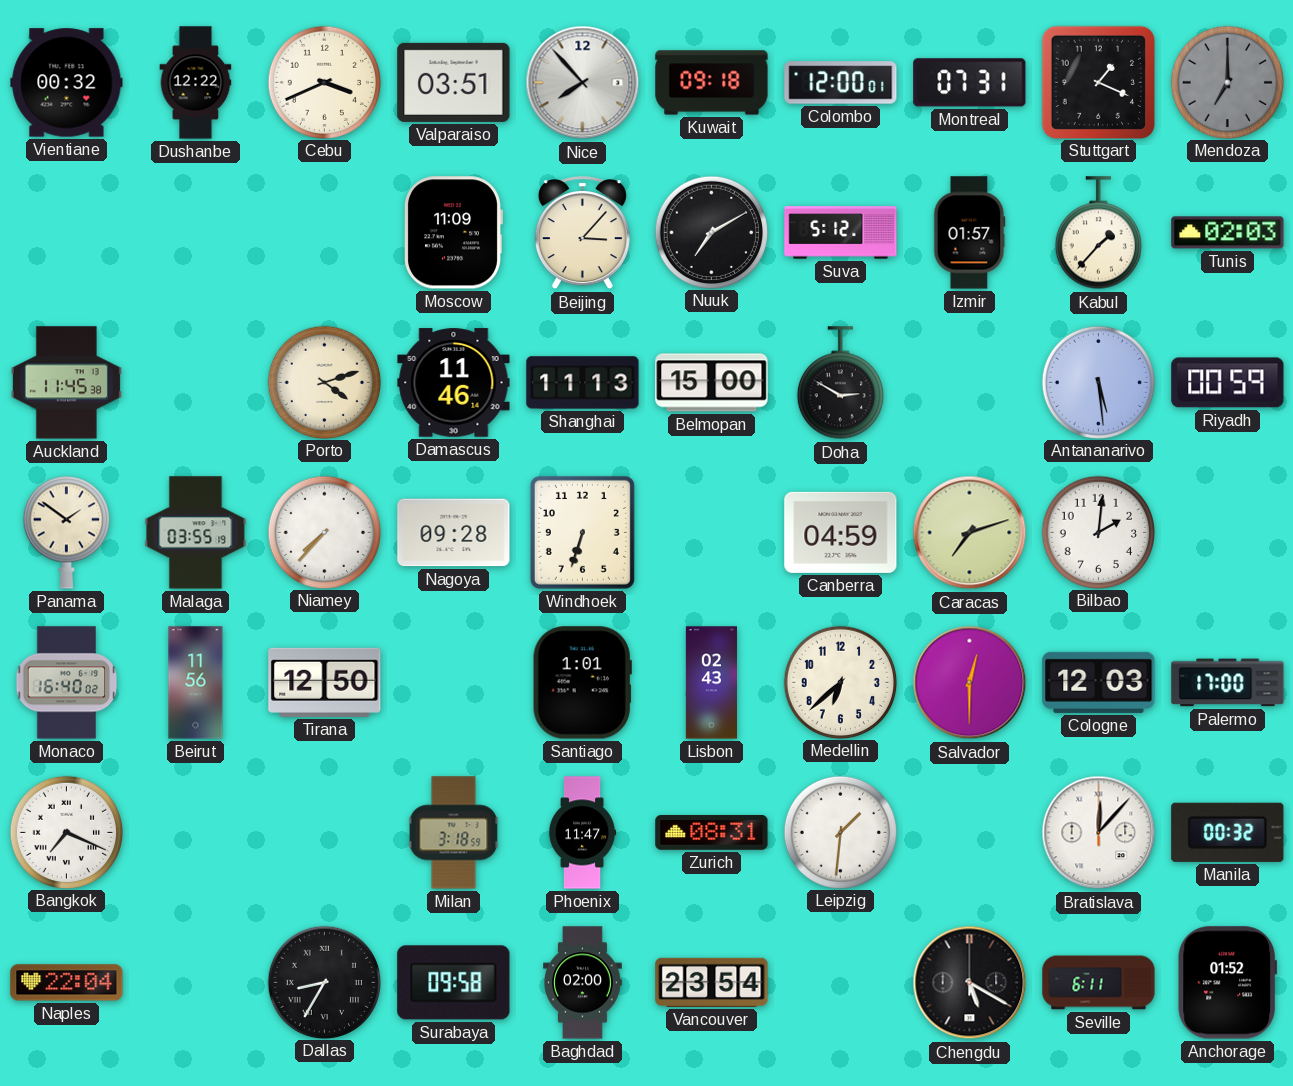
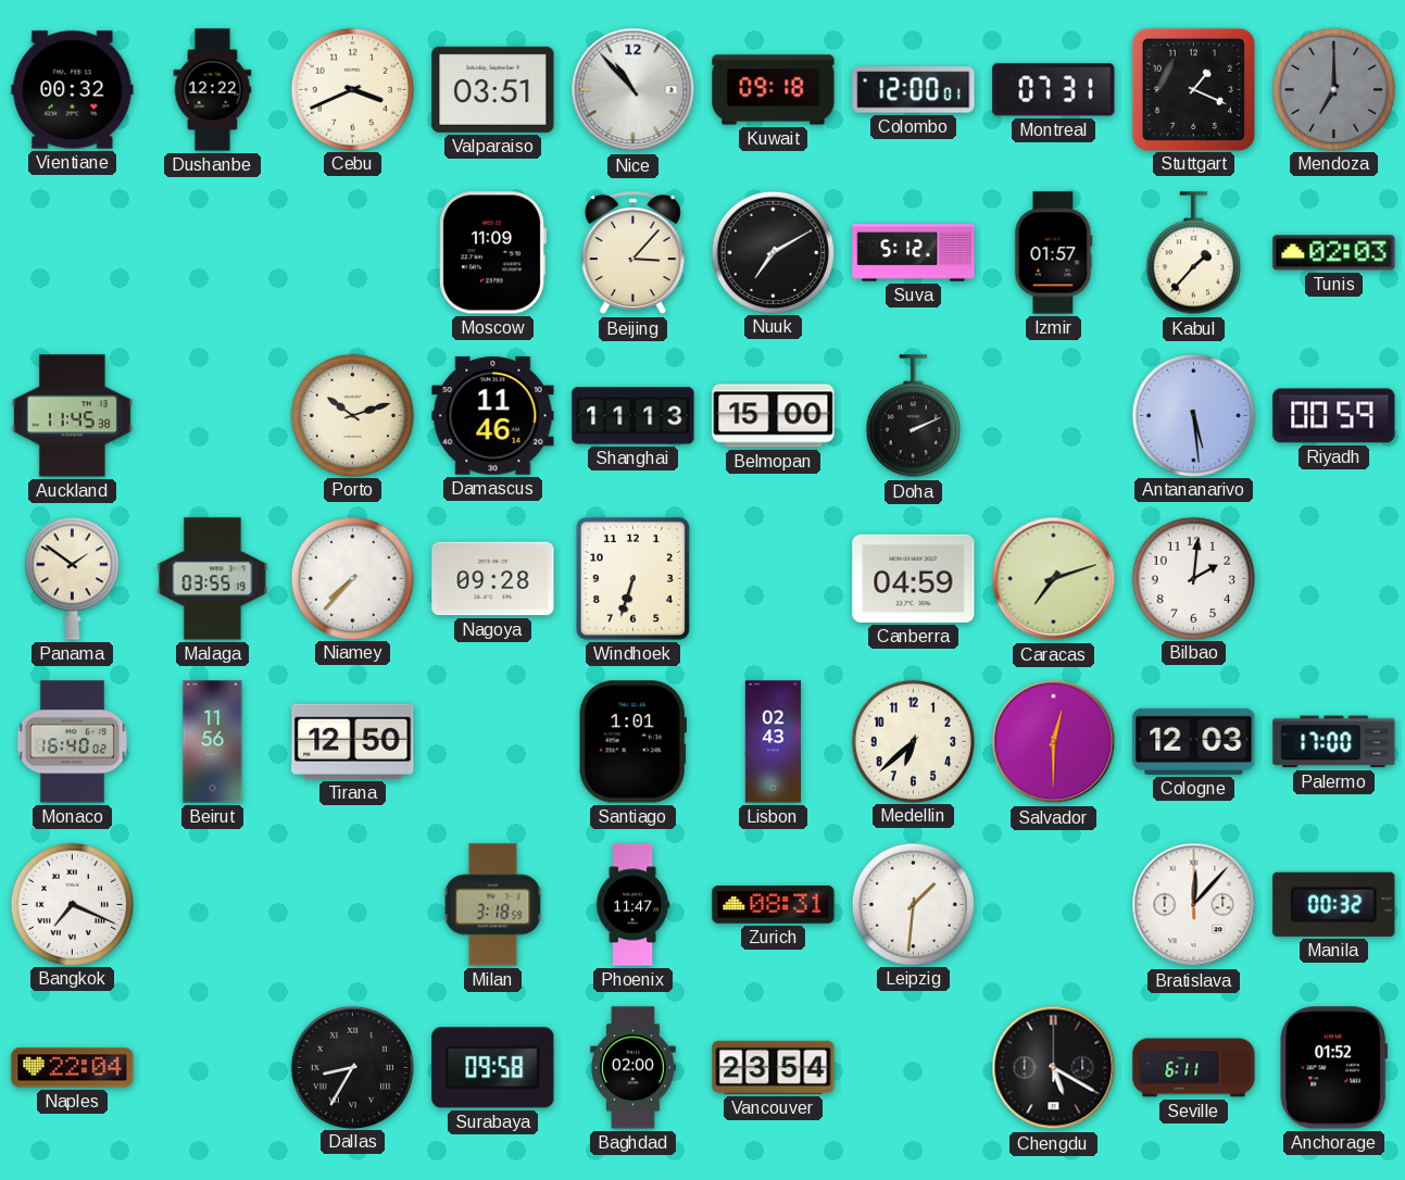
Nice: 7:53 -> 10:53
Porto: 4:12 -> 10:12
Doha: 2:50 -> 2:11
